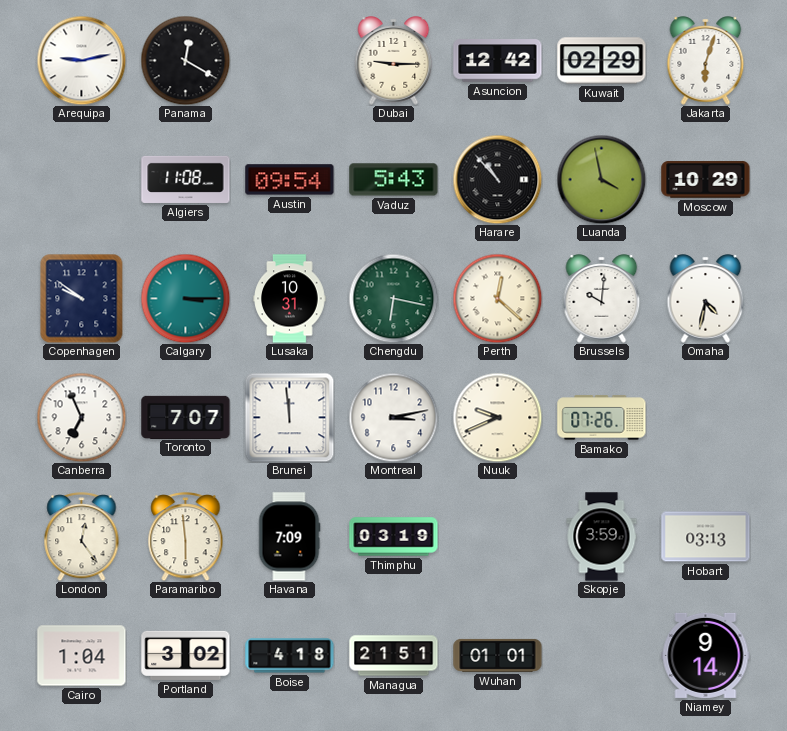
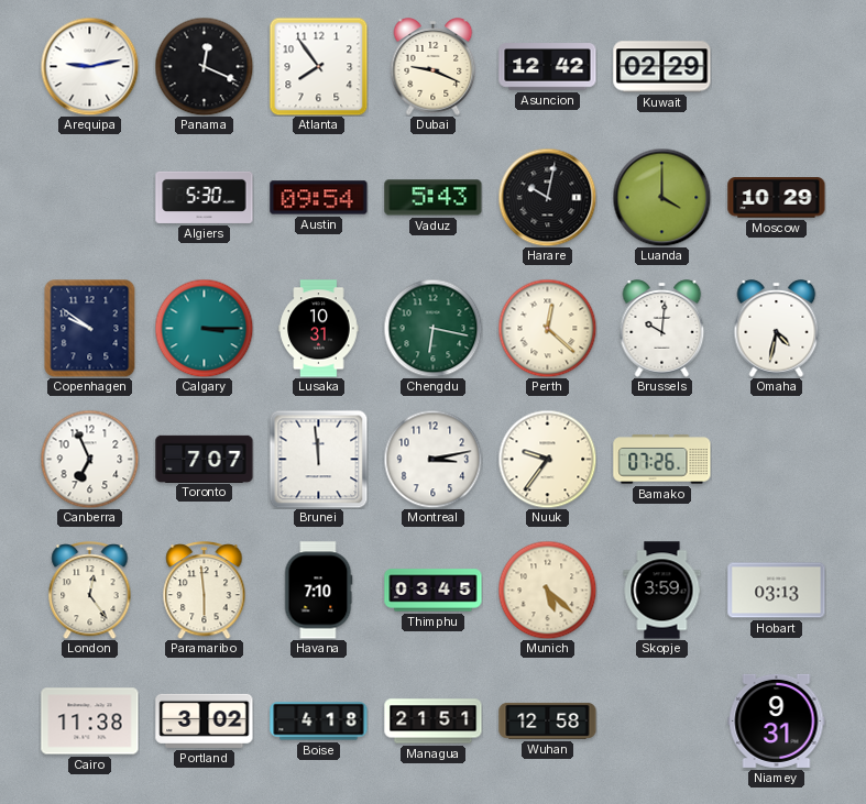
Panama: 12:20 -> 12:19
Atlanta: none -> 7:54
Dubai: 9:15 -> 9:19
Jakarta: 6:03 -> none
Algiers: 11:08 -> 5:30
Harare: 10:53 -> 10:02
Luanda: 3:58 -> 4:00
Nuuk: 9:41 -> 9:36
Havana: 7:09 -> 7:10
Thimphu: 03:19 -> 03:45
Munich: none -> 5:22
Cairo: 1:04 -> 11:38
Wuhan: 01:01 -> 12:58
Niamey: 9:14 -> 9:31
